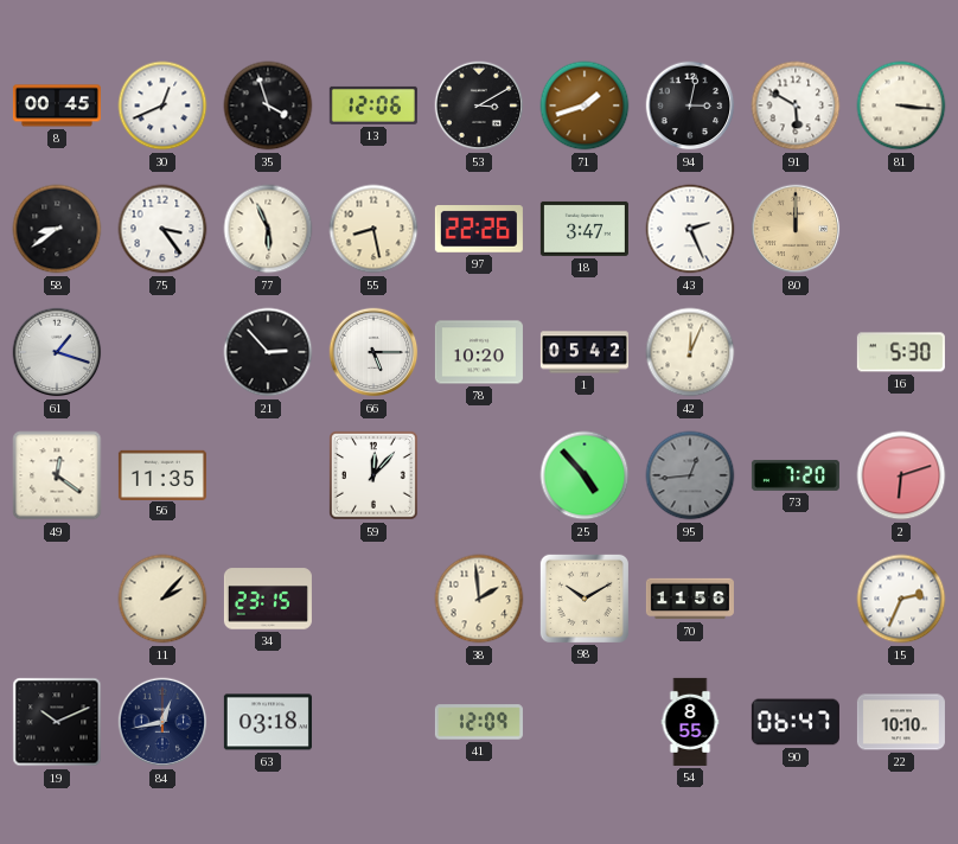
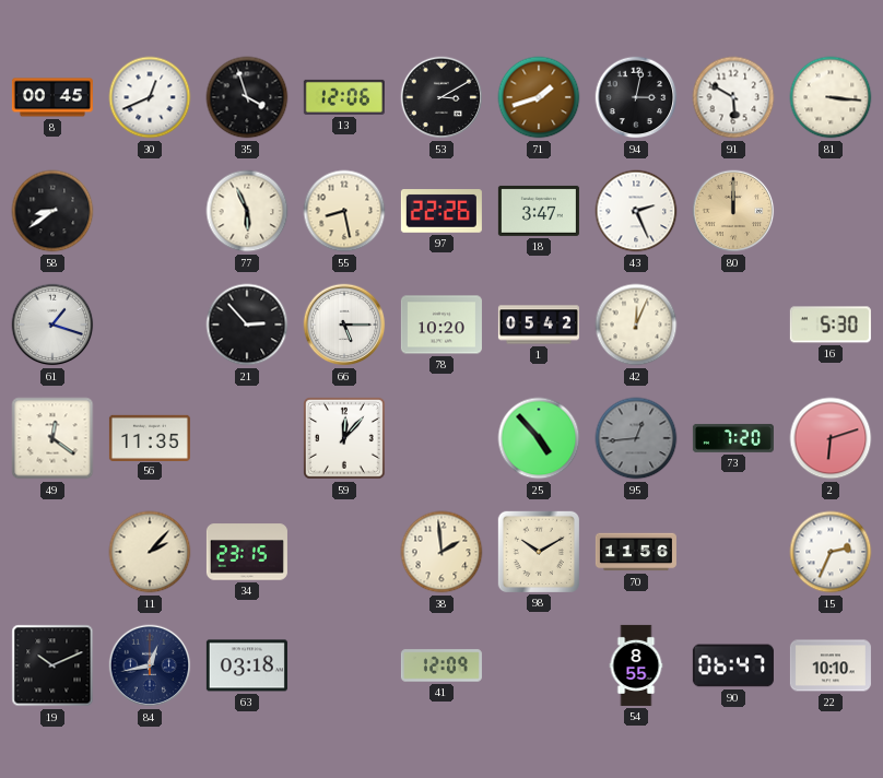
75: 3:24 -> none
